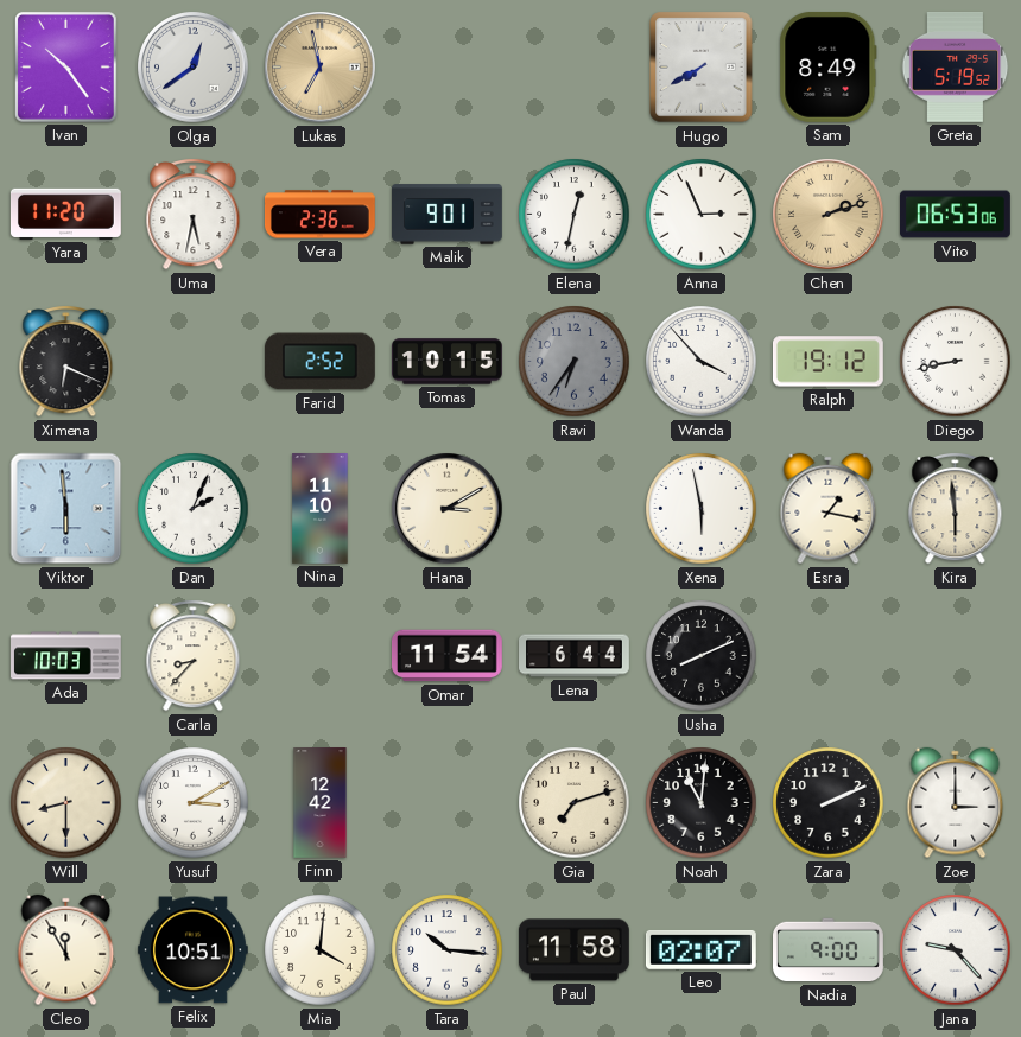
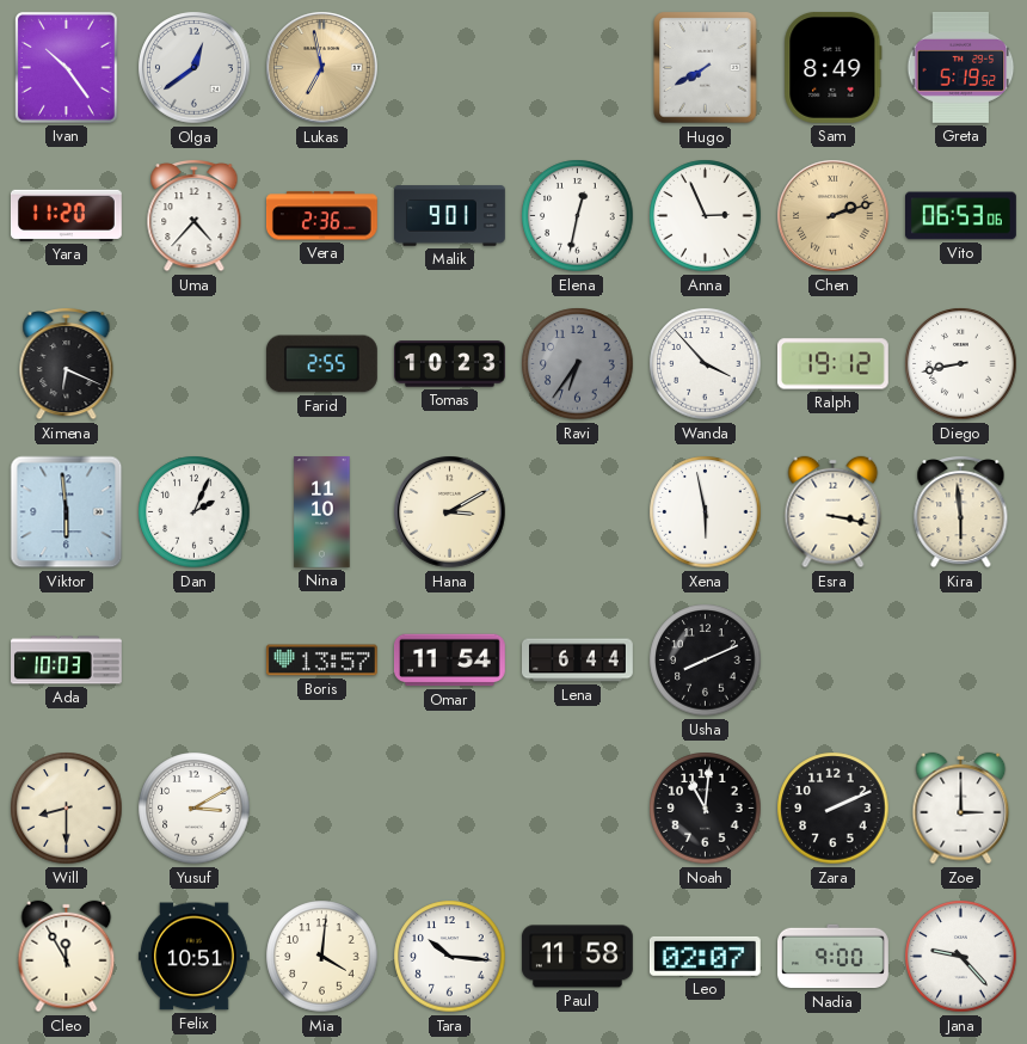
Uma: 5:32 -> 4:37
Farid: 2:52 -> 2:55
Tomas: 10:15 -> 10:23
Esra: 1:17 -> 3:17
Carla: 8:37 -> none
Boris: none -> 13:57
Finn: 12:42 -> none
Gia: 7:12 -> none
